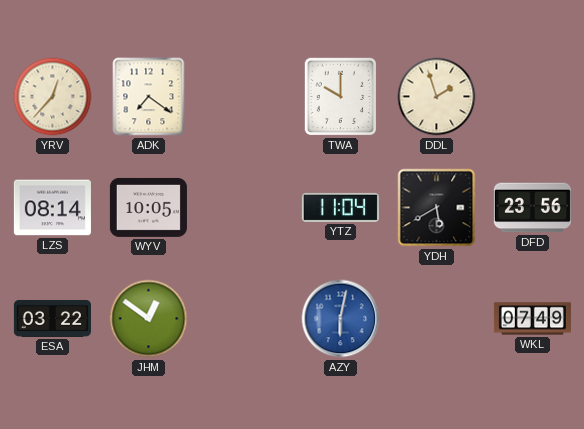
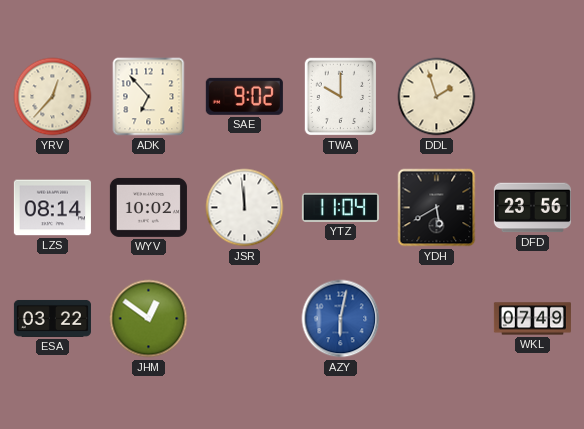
ADK: 7:21 -> 6:53
SAE: none -> 9:02
WYV: 10:05 -> 10:02
JSR: none -> 11:59
